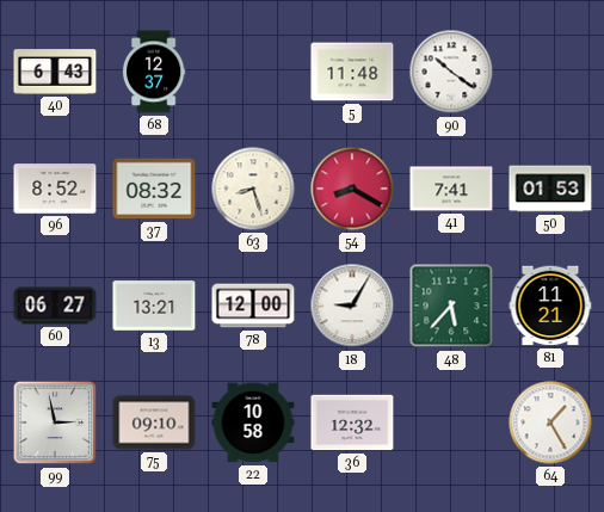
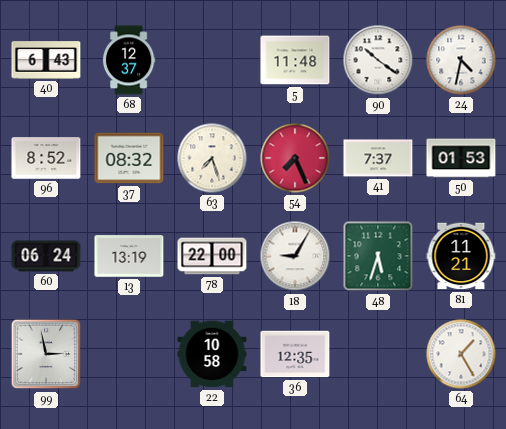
24: none -> 4:32
63: 8:27 -> 7:27
54: 8:20 -> 7:26
41: 7:41 -> 7:37
60: 06:27 -> 06:24
13: 13:21 -> 13:19
78: 12:00 -> 22:00
48: 5:37 -> 5:33
75: 09:10 -> none
36: 12:32 -> 12:35
